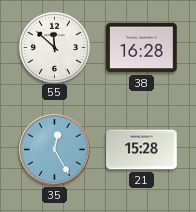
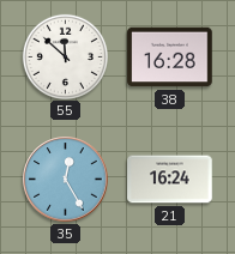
21: 15:28 -> 16:24
